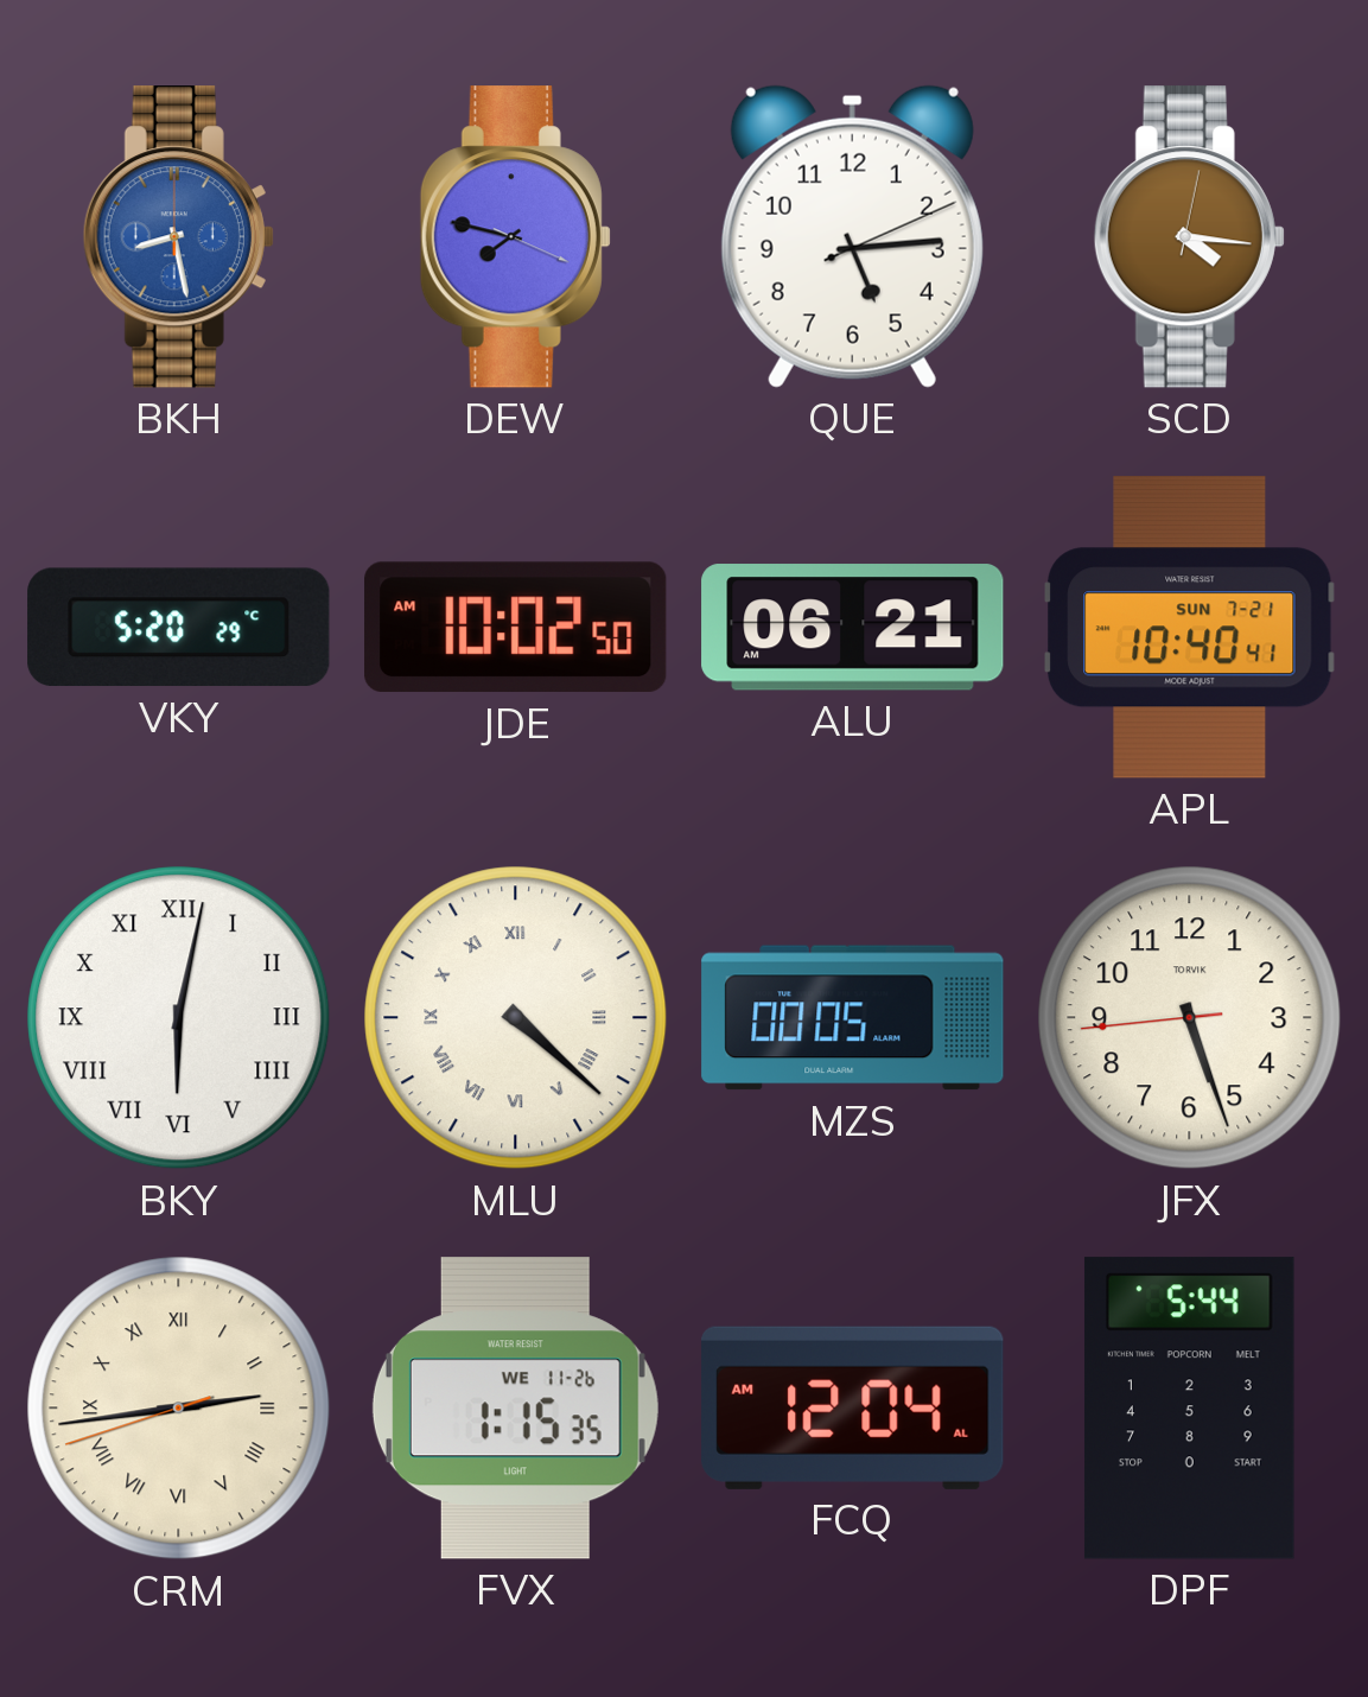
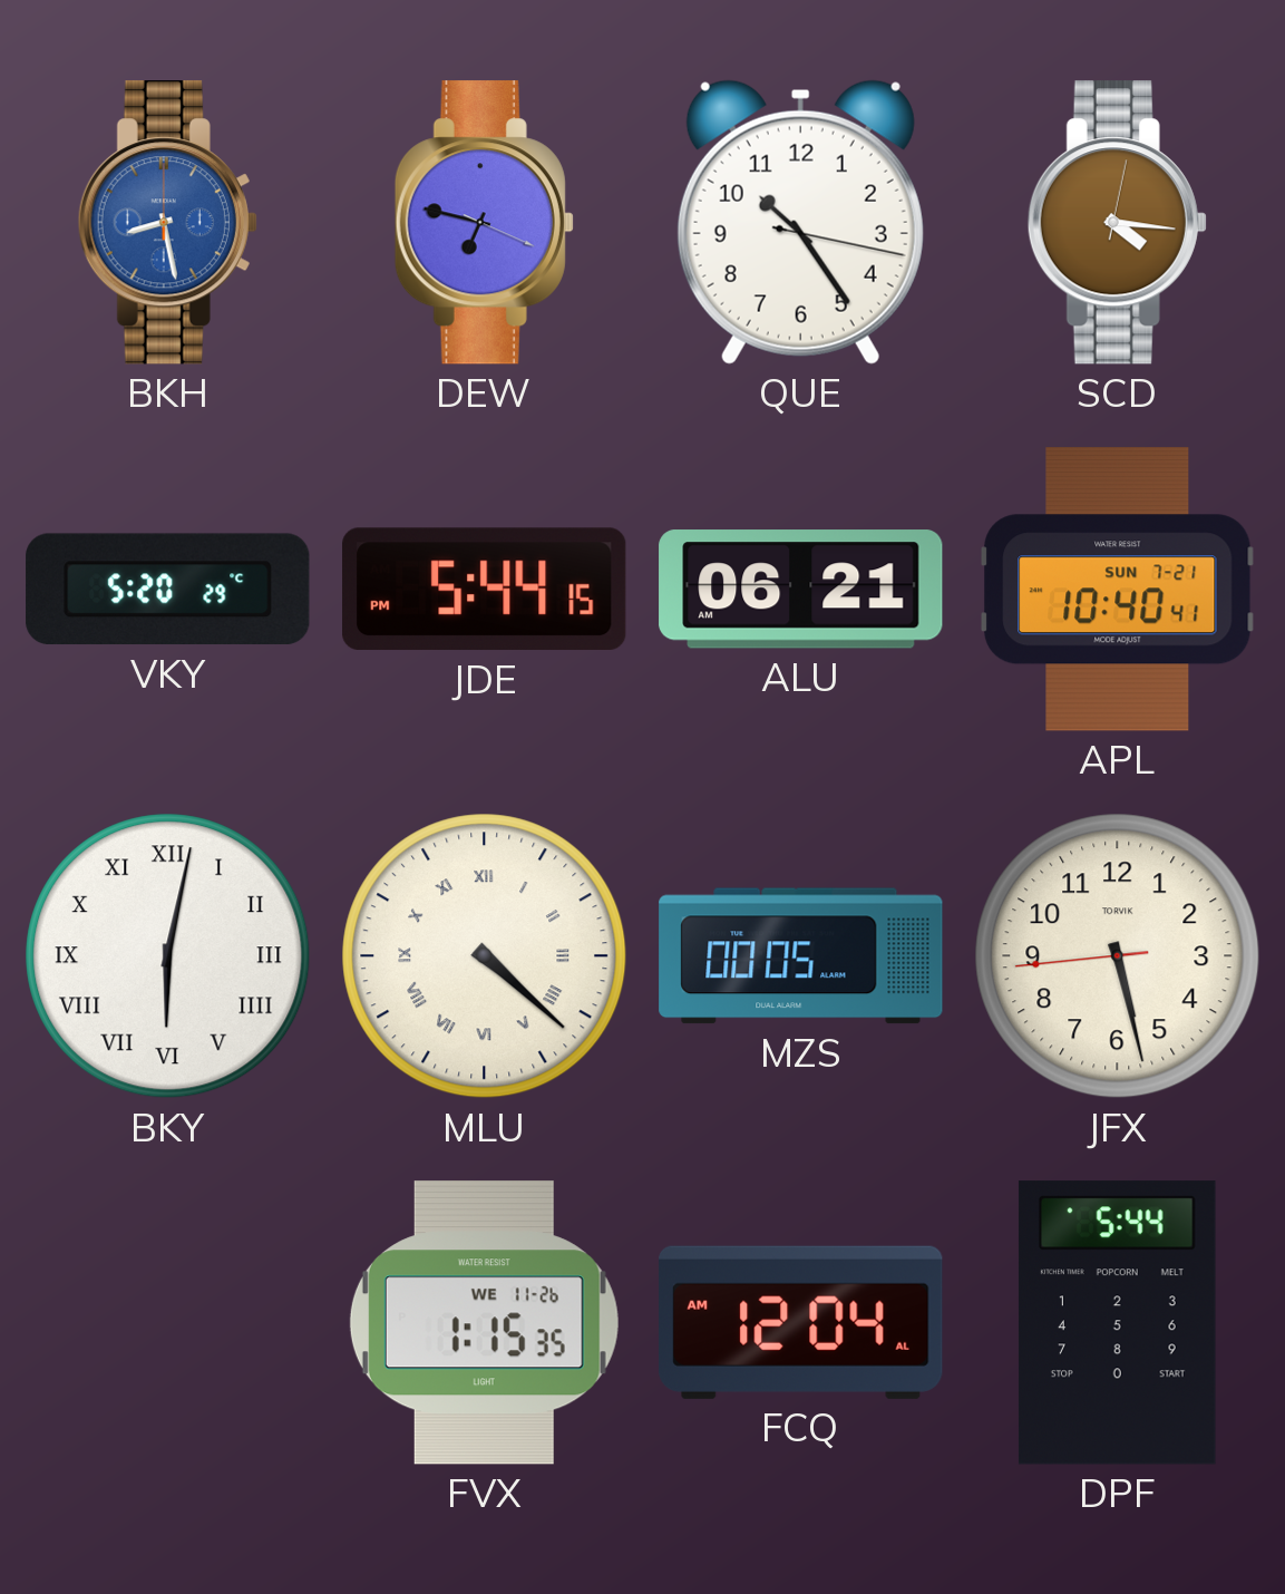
DEW: 7:47 -> 6:47
QUE: 5:14 -> 10:24
JDE: 10:02 -> 5:44
JFX: 5:26 -> 5:27
CRM: 2:43 -> none
